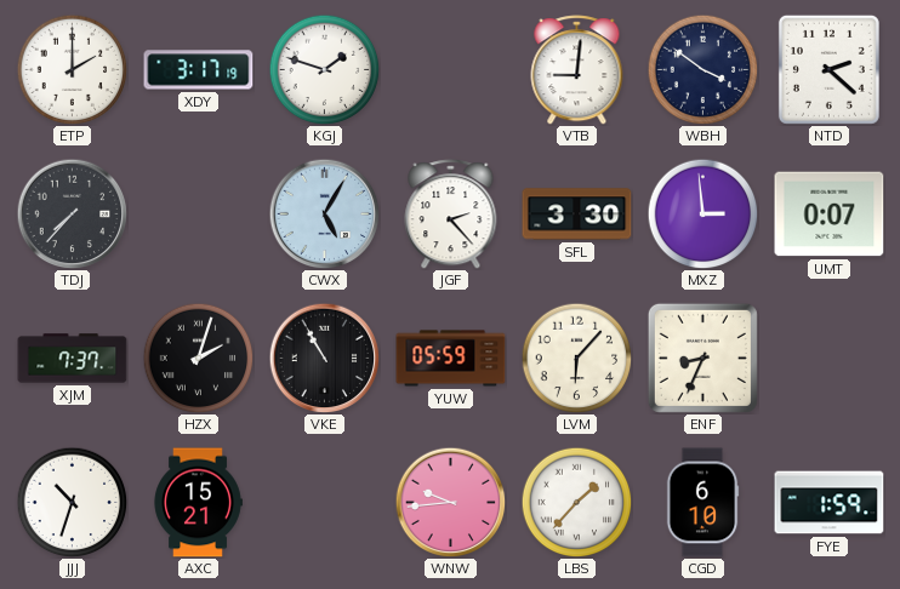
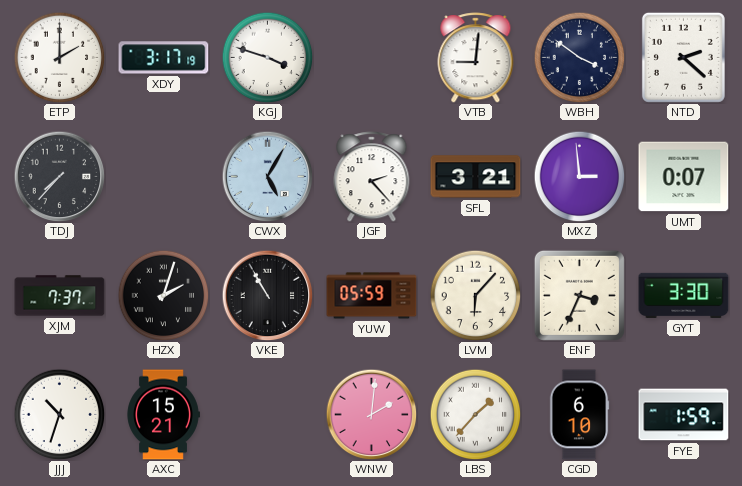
KGJ: 1:48 -> 3:48
SFL: 3:30 -> 3:21
ENF: 8:34 -> 3:34
GYT: none -> 3:30
WNW: 9:44 -> 2:01
